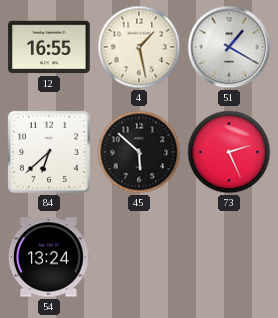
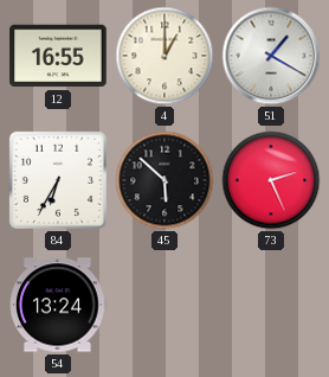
4: 1:28 -> 1:00
84: 6:38 -> 6:35
